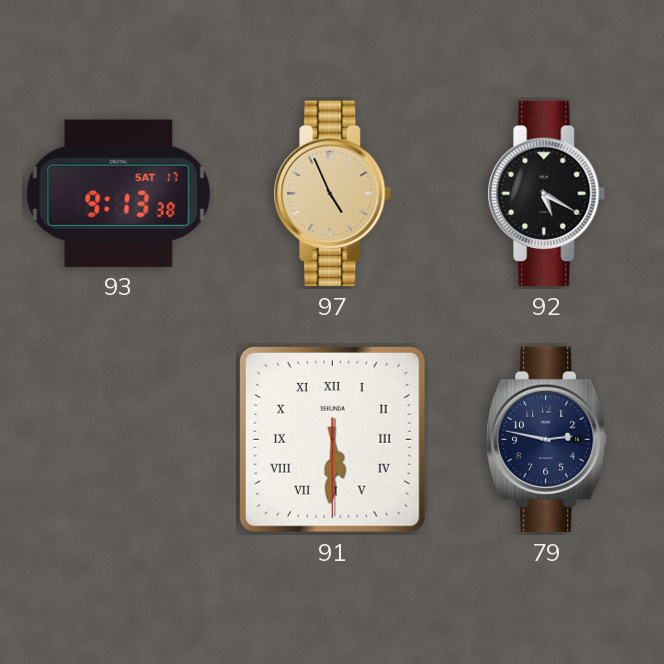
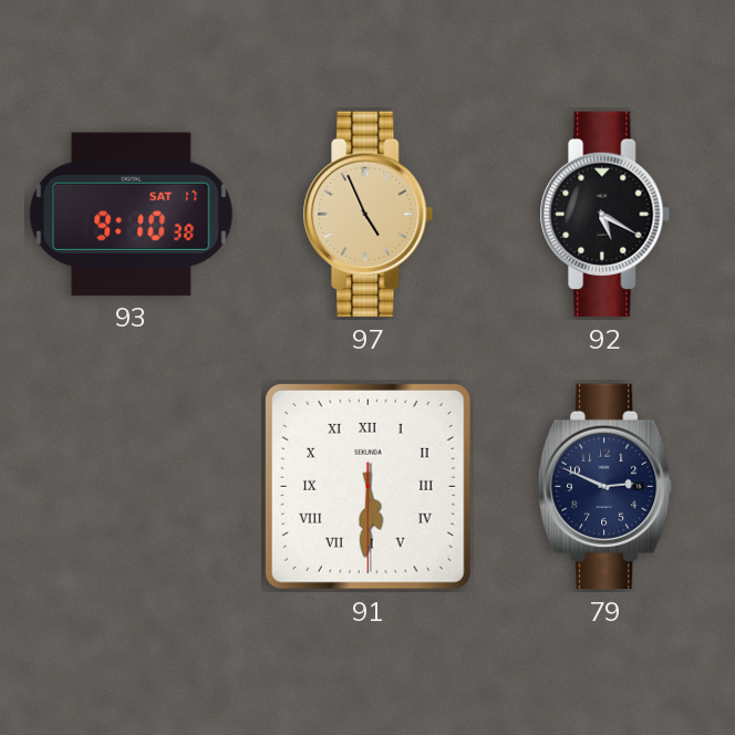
93: 9:13 -> 9:10
79: 2:47 -> 2:49
